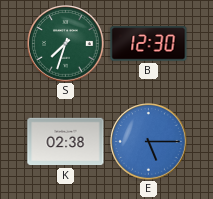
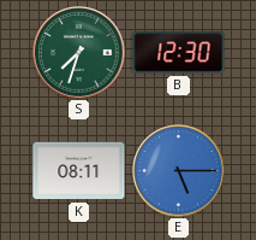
K: 02:38 -> 08:11
